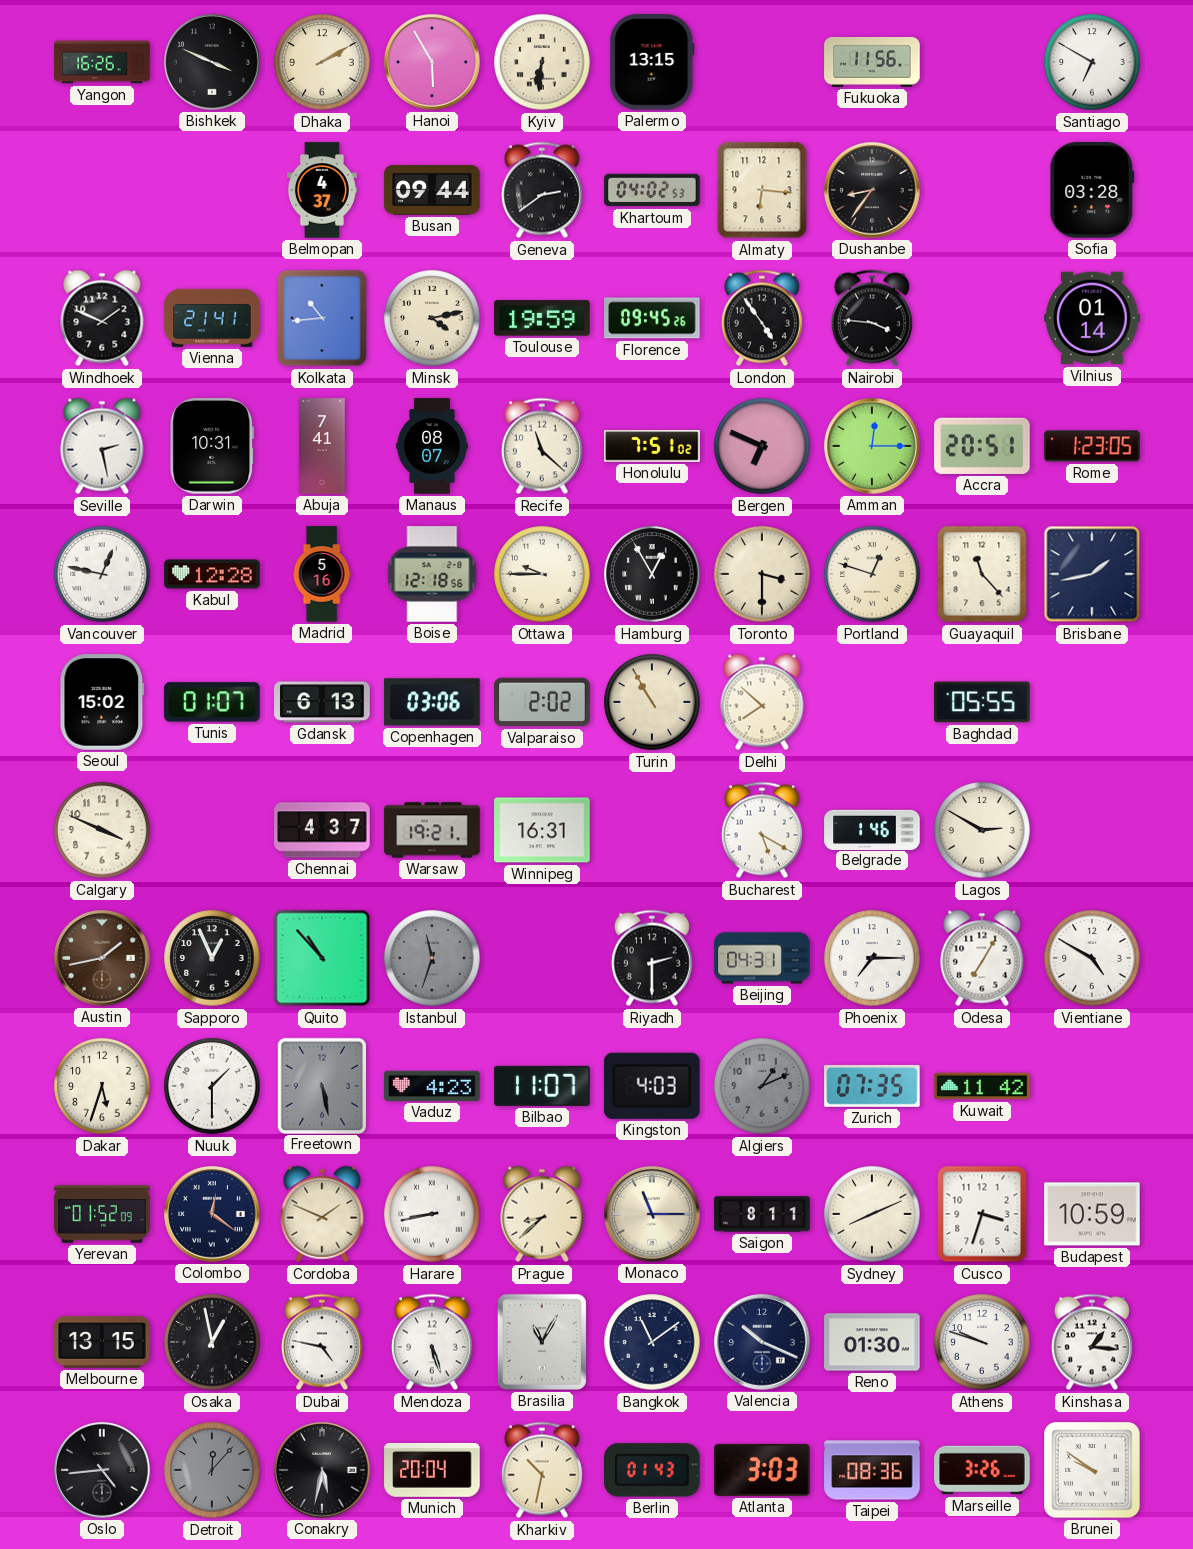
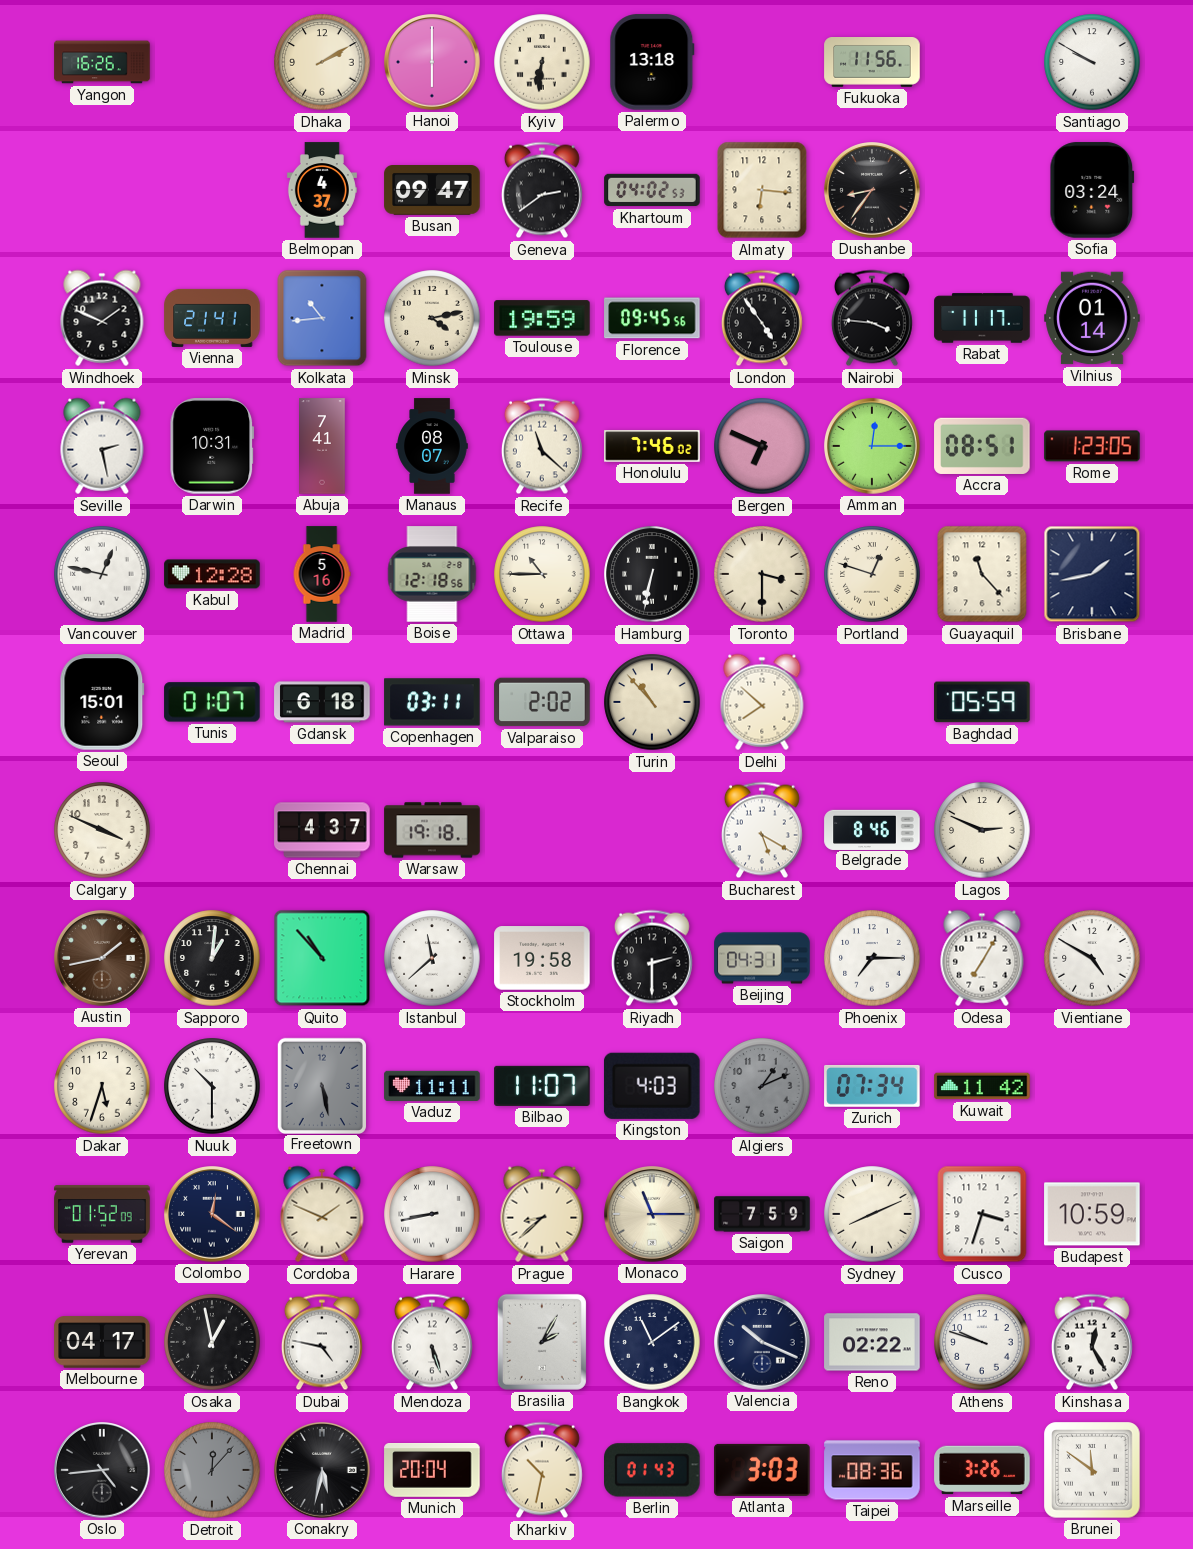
Bishkek: 3:49 -> none
Hanoi: 5:55 -> 6:00
Palermo: 13:15 -> 13:18
Santiago: 6:50 -> 9:50
Busan: 09:44 -> 09:47
Sofia: 03:28 -> 03:24
Florence: 09:45:26 -> 09:45:56
Rabat: none -> 11:17
Honolulu: 7:51 -> 7:46
Accra: 20:51 -> 08:51
Ottawa: 9:45 -> 10:45
Hamburg: 12:55 -> 6:32
Seoul: 15:02 -> 15:01
Gdansk: 6:13 -> 6:18
Copenhagen: 03:06 -> 03:11
Turin: 10:55 -> 10:53
Baghdad: 05:55 -> 05:59
Warsaw: 19:21 -> 19:18
Winnipeg: 16:31 -> none
Belgrade: 1:46 -> 8:46
Lagos: 2:50 -> 2:49
Sapporo: 12:56 -> 1:01
Istanbul: 11:33 -> 11:38
Istanbul dial: grey -> white
Stockholm: none -> 19:58
Nuuk: 1:30 -> 10:30
Vaduz: 4:23 -> 11:11
Zurich: 07:35 -> 07:34
Saigon: 8:11 -> 7:59
Melbourne: 13:15 -> 04:17
Brasilia: 11:05 -> 2:05
Reno: 01:30 -> 02:22
Kinshasa: 1:16 -> 12:25
Brunei: 9:51 -> 11:51
